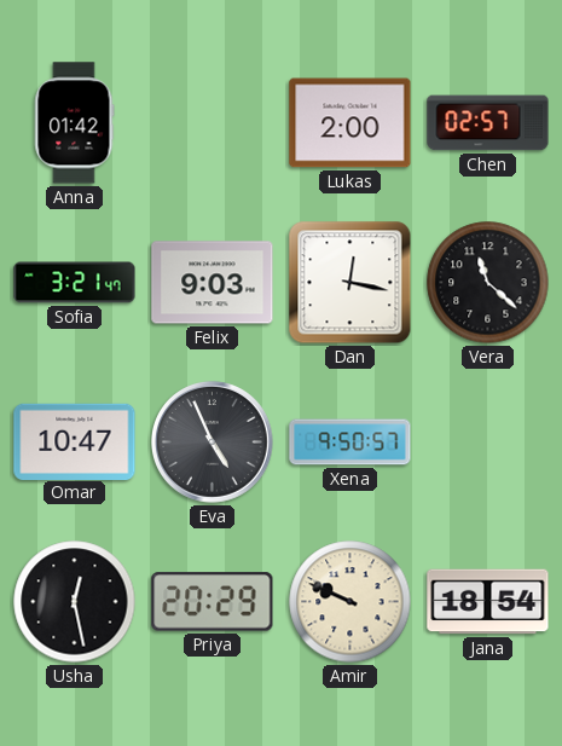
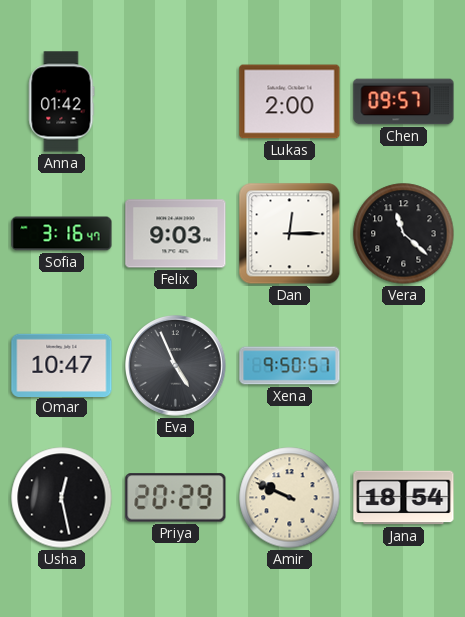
Chen: 02:57 -> 09:57
Sofia: 3:21 -> 3:16
Dan: 12:17 -> 12:15
